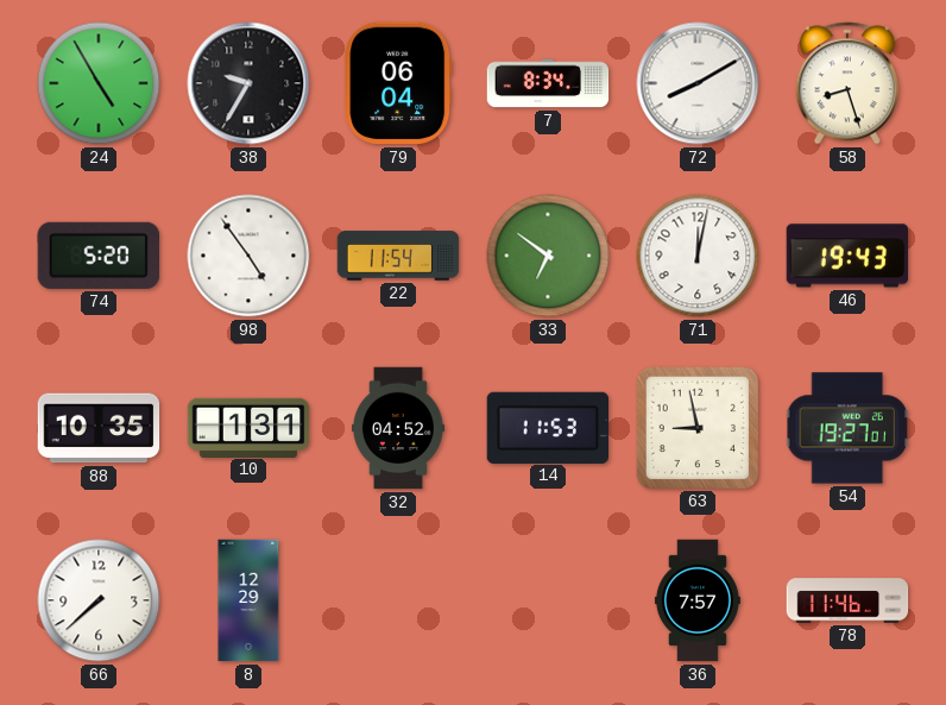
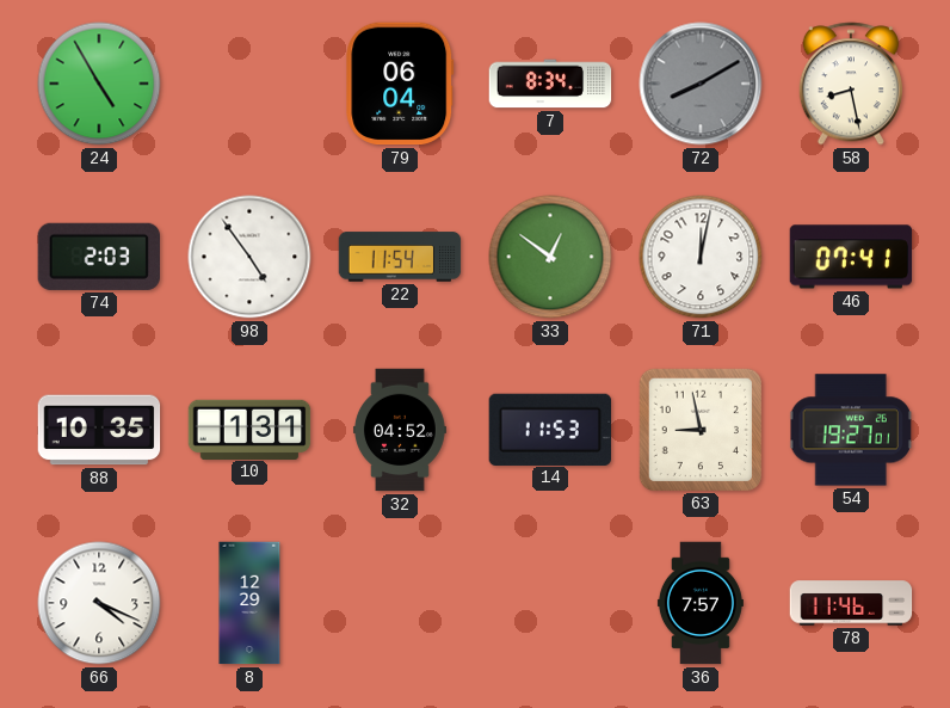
38: 9:35 -> none
72 dial: white -> grey
58: 8:27 -> 8:28
74: 5:20 -> 2:03
33: 6:51 -> 12:51
46: 19:43 -> 07:41
66: 7:38 -> 4:19
